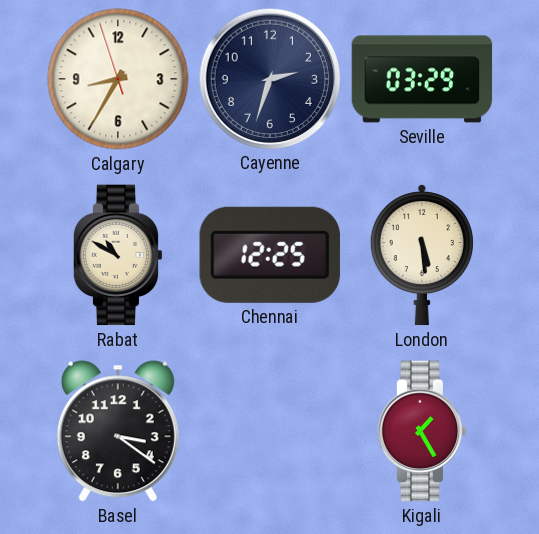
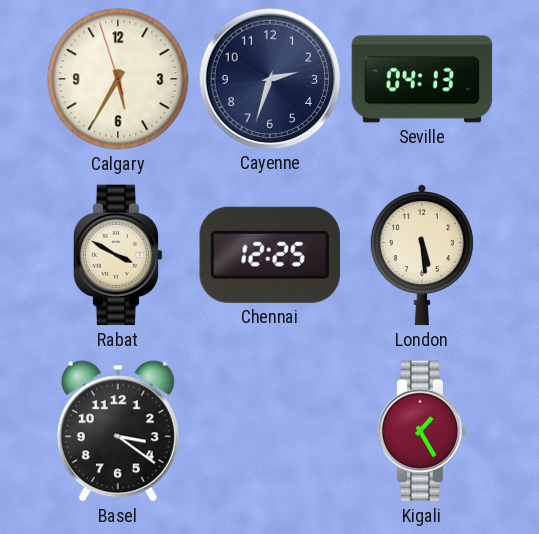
Calgary: 8:34 -> 5:34
Seville: 03:29 -> 04:13
Rabat: 10:50 -> 3:50
